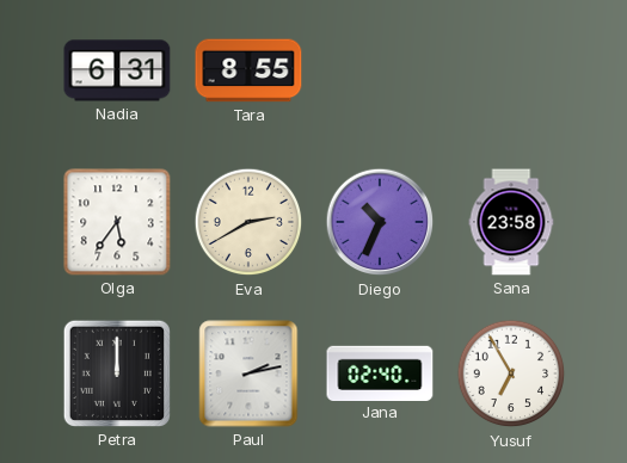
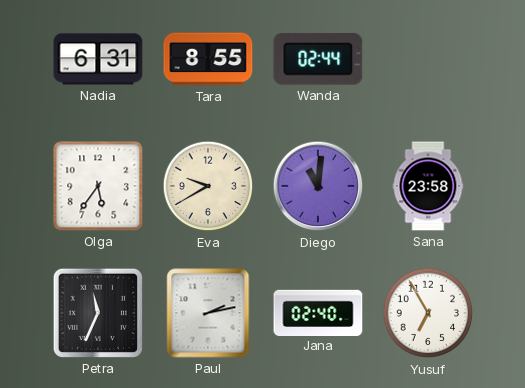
Wanda: none -> 02:44
Eva: 2:40 -> 9:40
Diego: 10:34 -> 11:01
Petra: 12:00 -> 11:34
